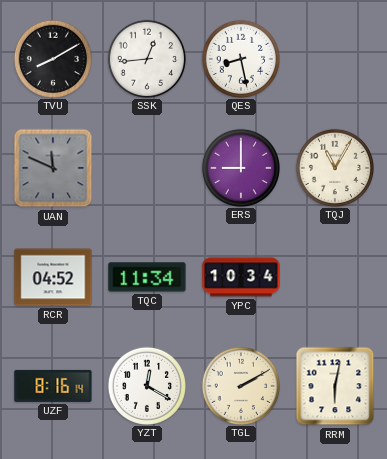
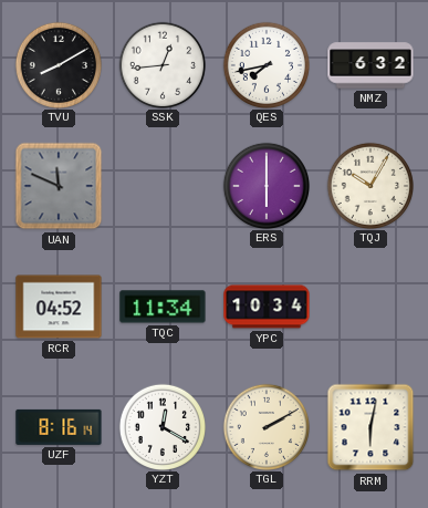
QES: 8:28 -> 7:43
NMZ: none -> 6:32
ERS: 9:00 -> 6:00
TQJ: 11:05 -> 10:05
